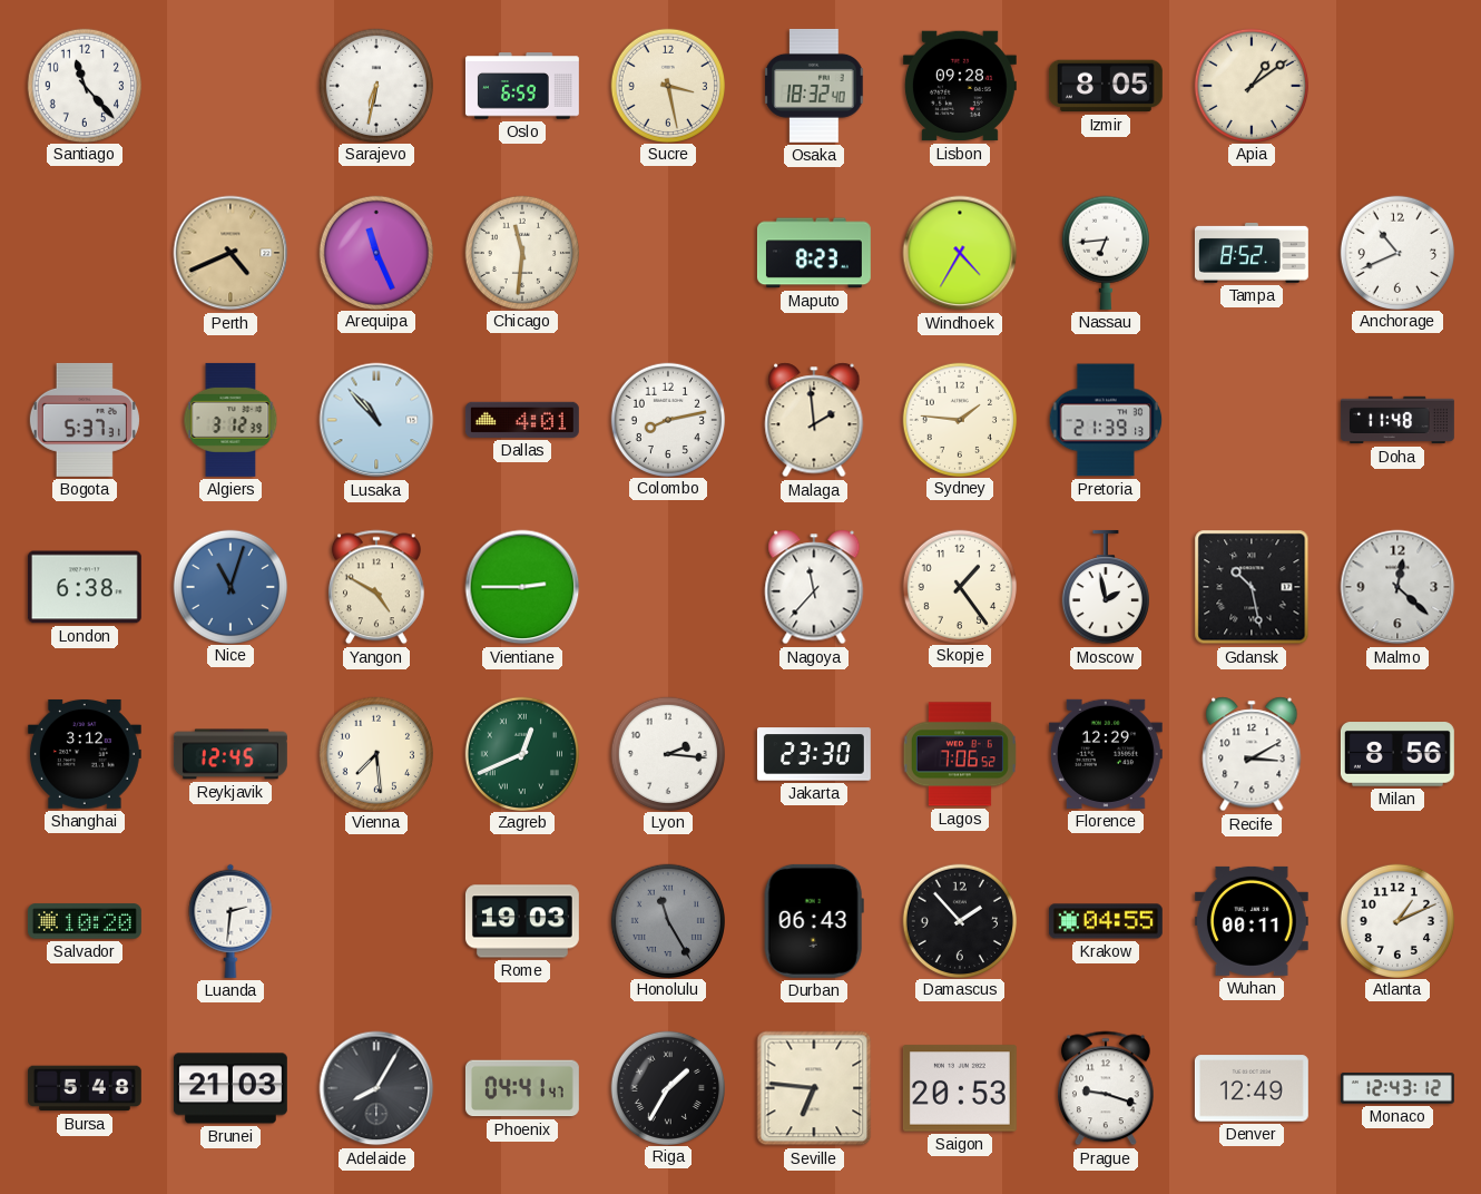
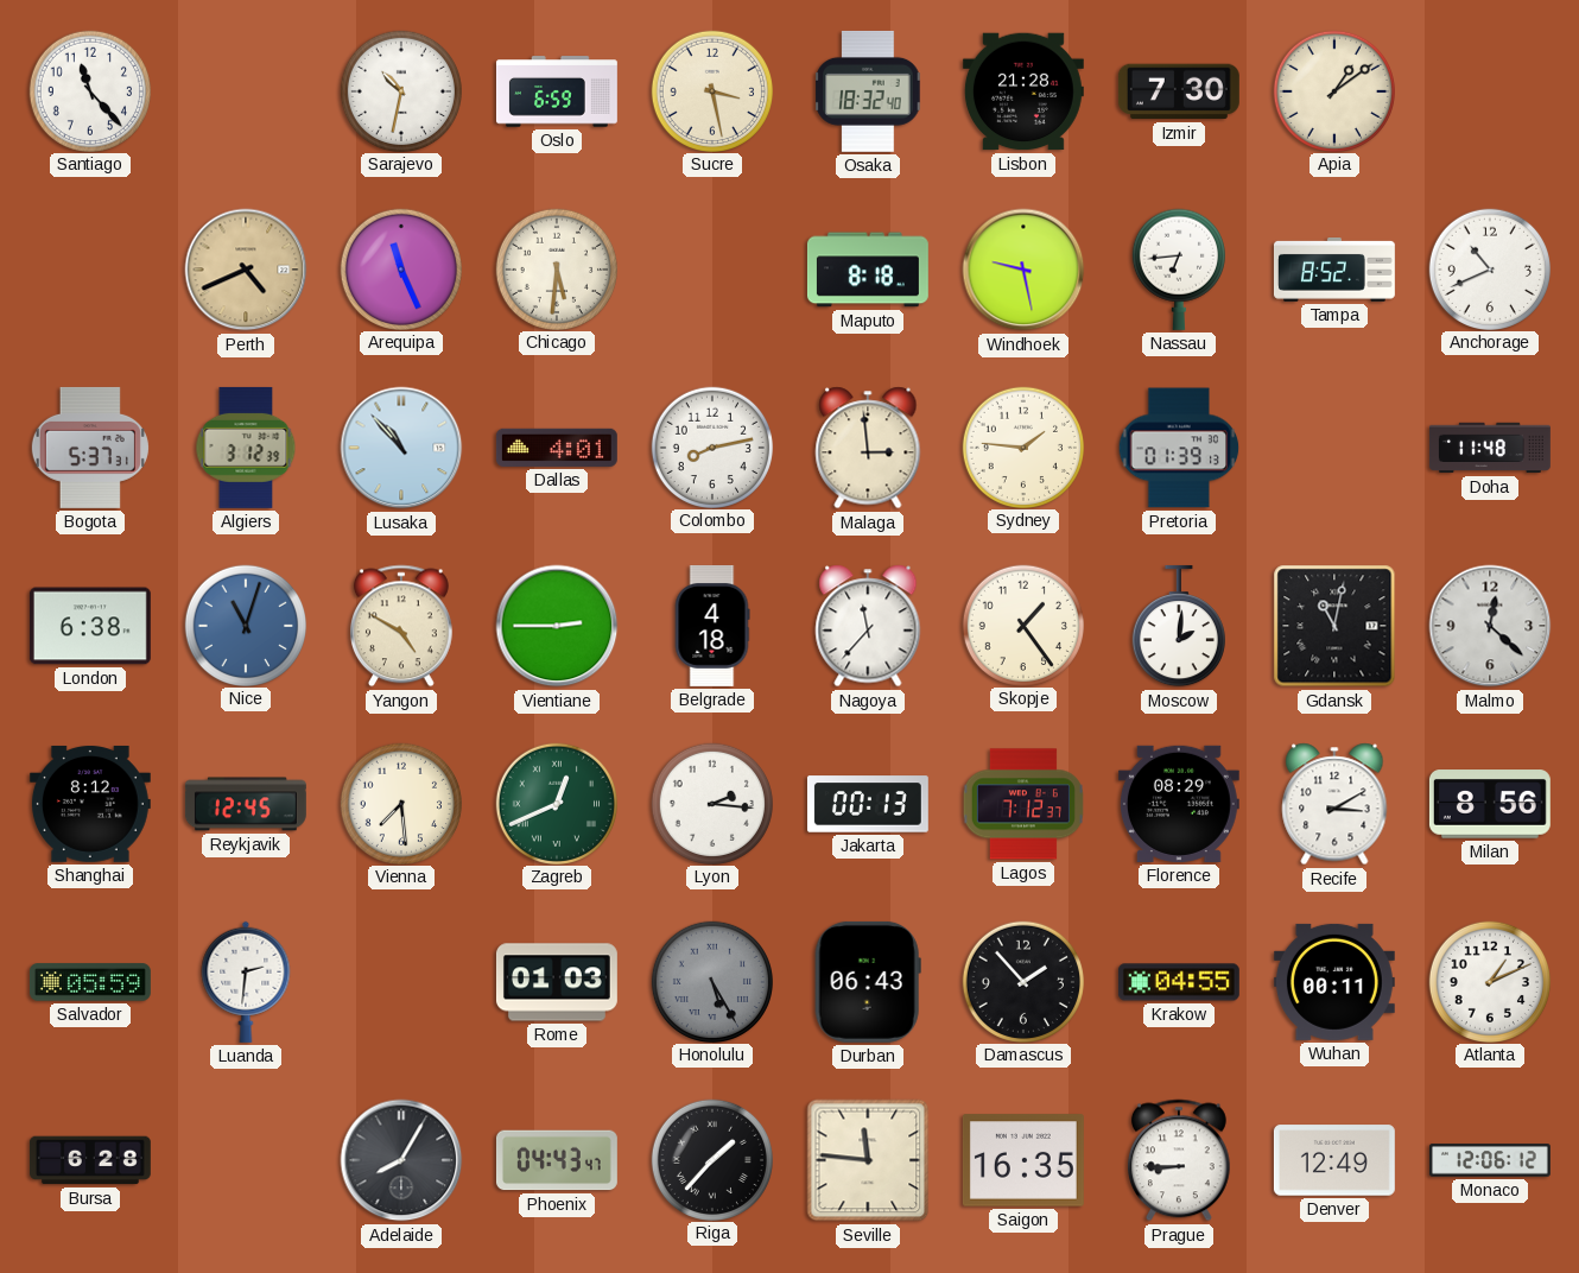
Sarajevo: 6:32 -> 10:32
Lisbon: 09:28 -> 21:28
Izmir: 8:05 -> 7:30
Chicago: 11:31 -> 5:31
Maputo: 8:23 -> 8:18
Windhoek: 4:35 -> 9:28
Malaga: 1:59 -> 2:59
Pretoria: 21:39 -> 01:39
Belgrade: none -> 4:18
Moscow: 1:58 -> 2:01
Gdansk: 10:28 -> 11:02
Shanghai: 3:12 -> 8:12
Jakarta: 23:30 -> 00:13
Lagos: 7:06 -> 7:12
Florence: 12:29 -> 08:29
Salvador: 10:20 -> 05:59
Rome: 19:03 -> 01:03
Honolulu: 11:25 -> 5:25
Bursa: 5:48 -> 6:28
Brunei: 21:03 -> none
Phoenix: 04:41 -> 04:43
Riga: 1:35 -> 1:37
Seville: 6:46 -> 11:46
Saigon: 20:53 -> 16:35
Prague: 9:18 -> 8:45
Monaco: 12:43 -> 12:06
